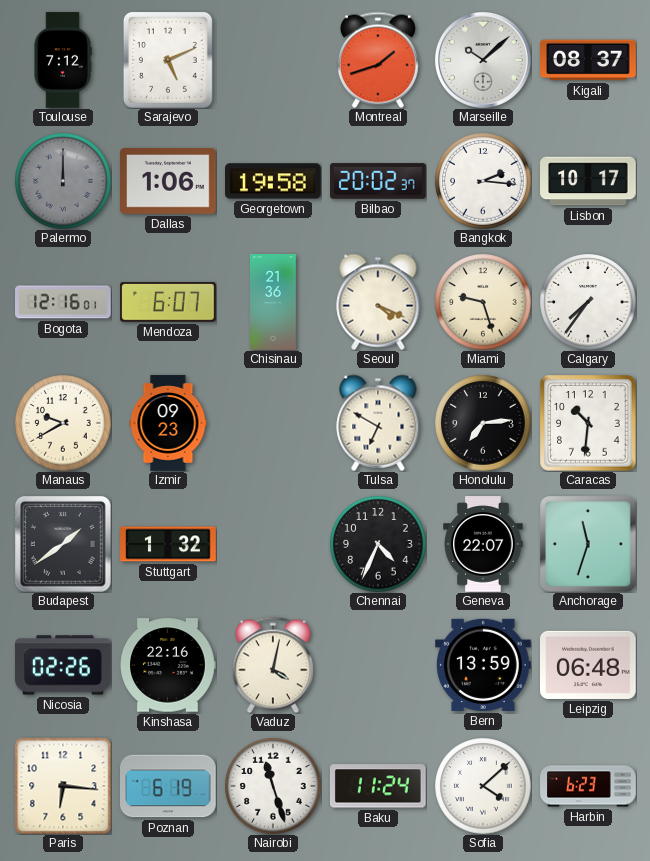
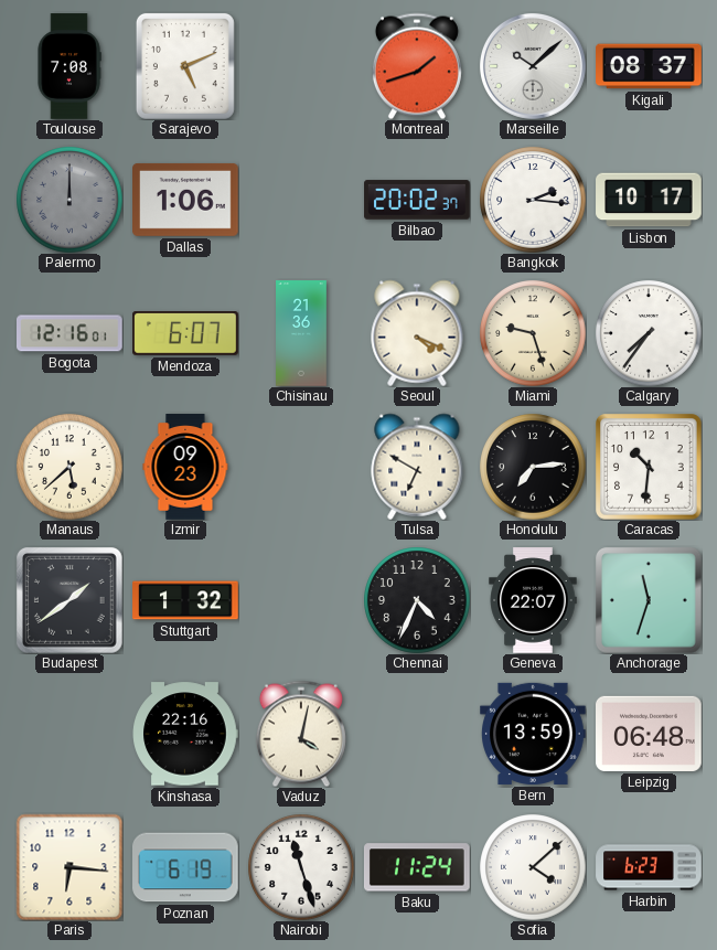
Toulouse: 7:12 -> 7:08
Georgetown: 19:58 -> none
Manaus: 9:40 -> 5:38
Nicosia: 02:26 -> none
